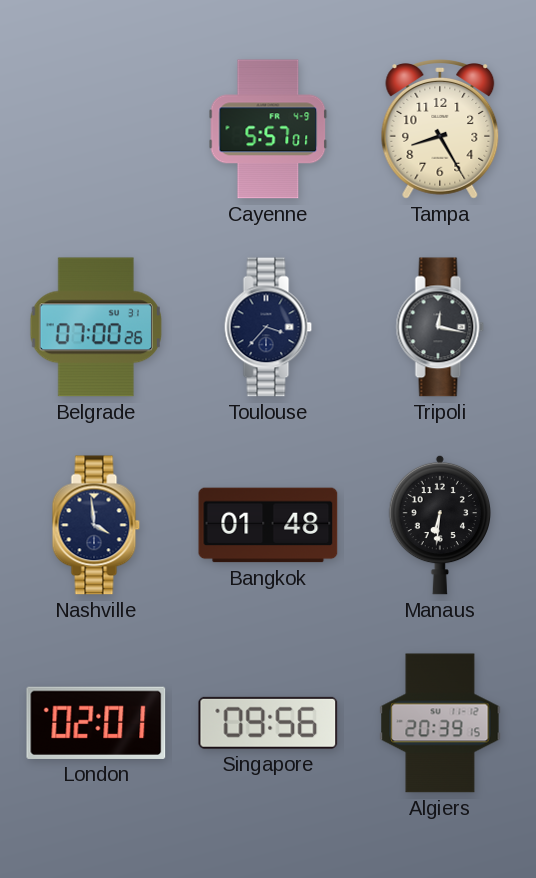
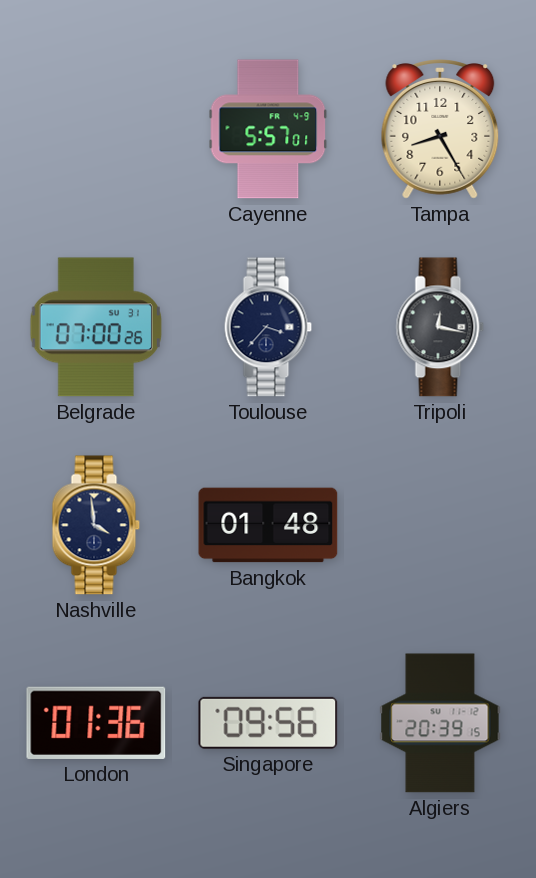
Manaus: 6:31 -> none
London: 02:01 -> 01:36
